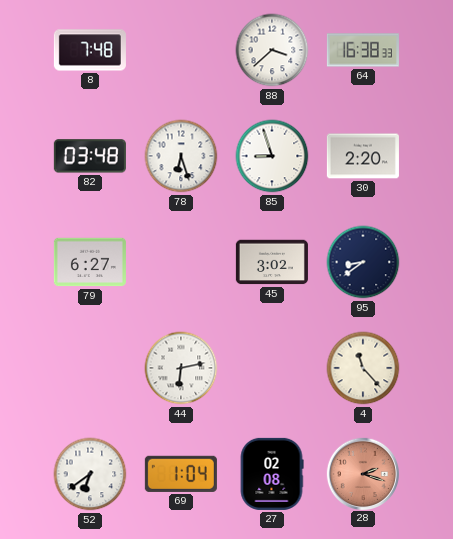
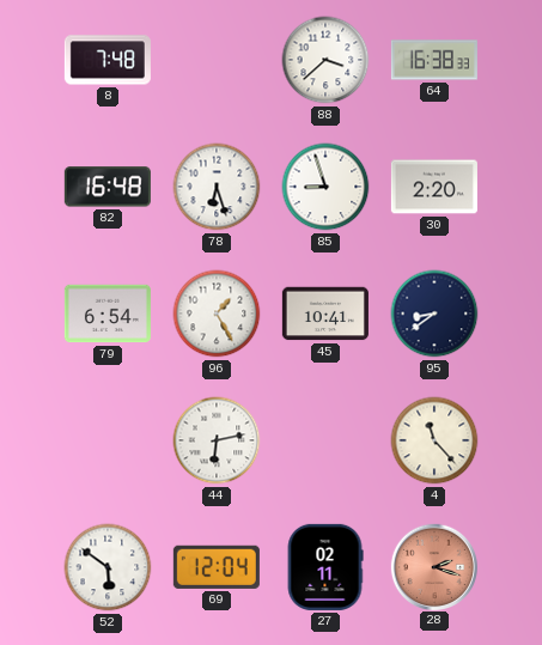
82: 03:48 -> 16:48
79: 6:27 -> 6:54
96: none -> 1:25
45: 3:02 -> 10:41
52: 6:39 -> 5:51
69: 1:04 -> 12:04
27: 02:08 -> 02:11
